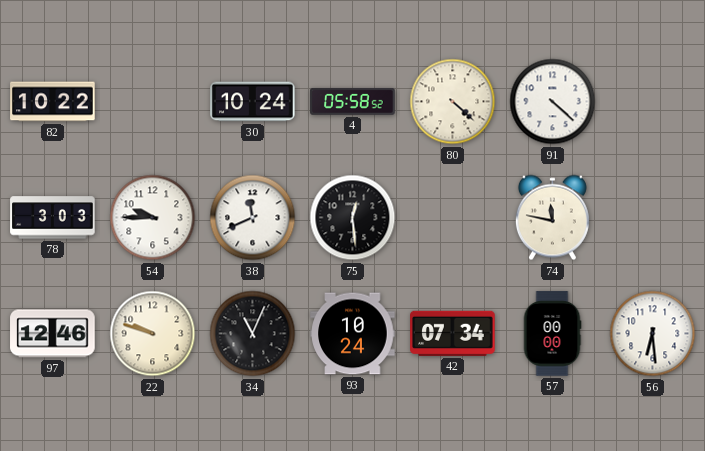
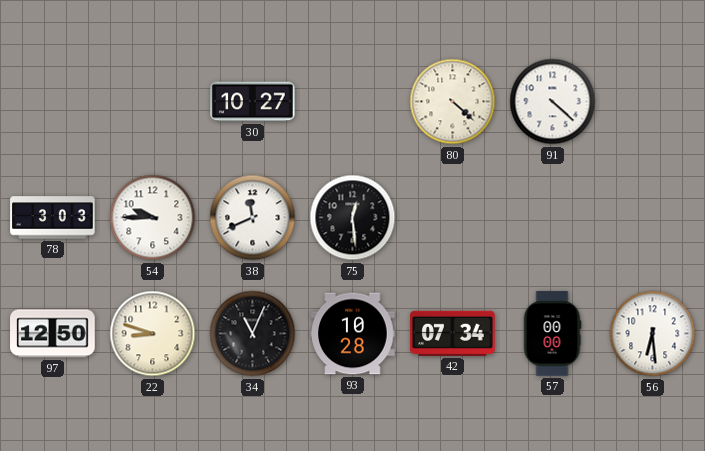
82: 10:22 -> none
30: 10:24 -> 10:27
4: 05:58 -> none
74: 11:47 -> none
97: 12:46 -> 12:50
22: 9:48 -> 8:48
93: 10:24 -> 10:28
